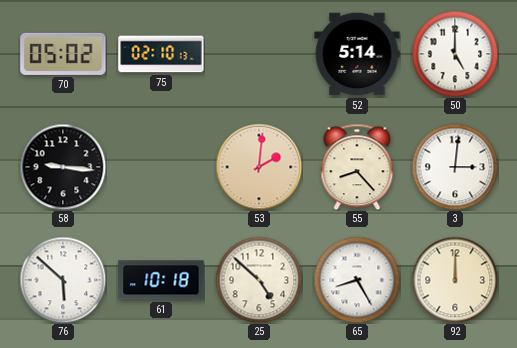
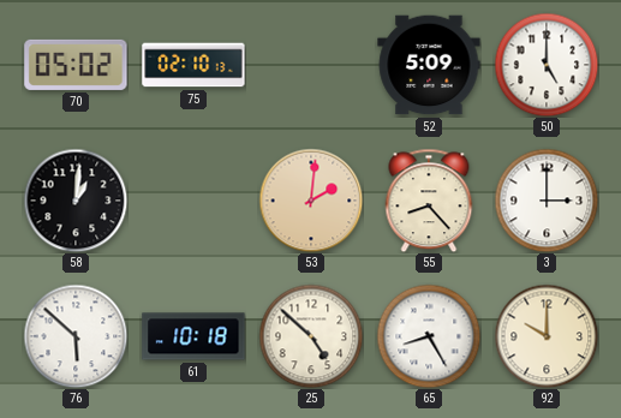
52: 5:14 -> 5:09
58: 9:16 -> 1:01
3: 3:01 -> 3:00
92: 12:00 -> 10:00
